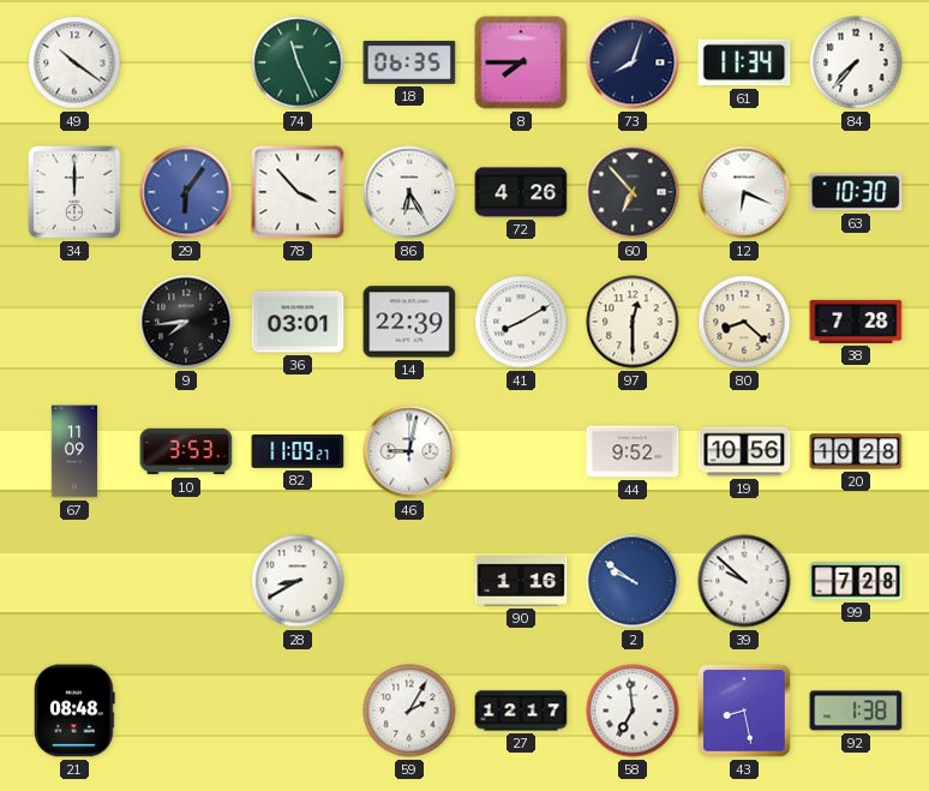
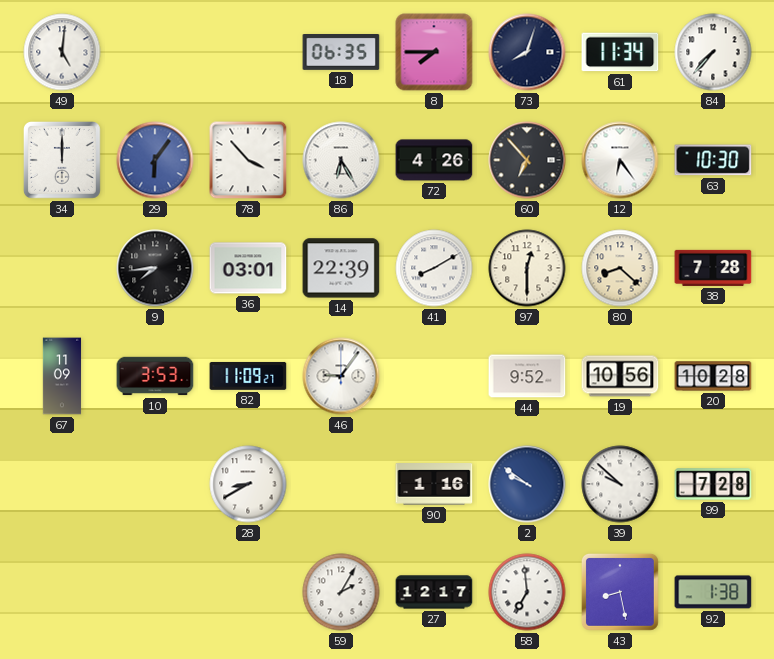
49: 10:21 -> 5:01
74: 11:26 -> none
12: 6:19 -> 6:24
46: 9:02 -> 9:06
21: 08:48 -> none
